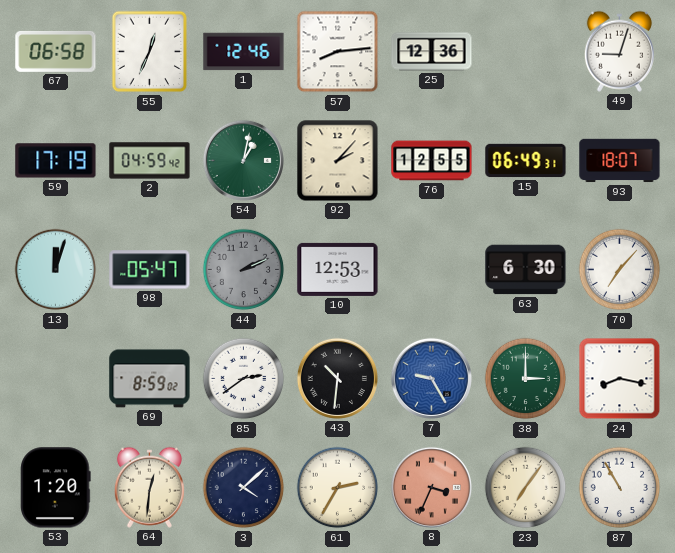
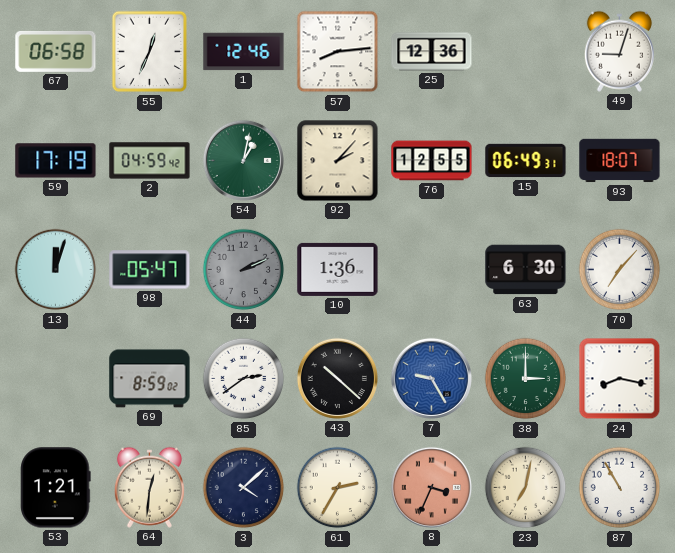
10: 12:53 -> 1:36
43: 10:31 -> 10:22
53: 1:20 -> 1:21
23: 7:06 -> 7:02
